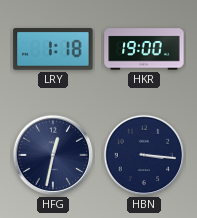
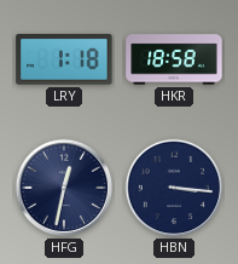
HKR: 19:00 -> 18:58
